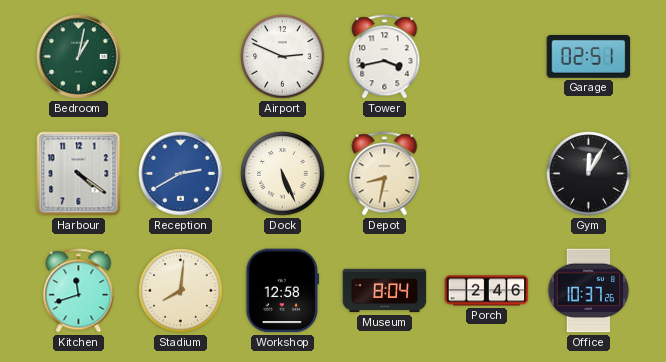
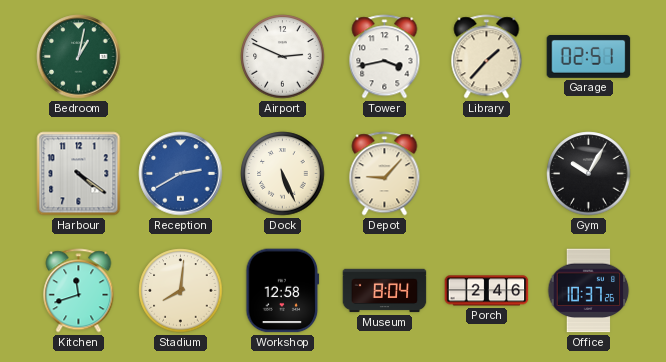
Library: none -> 1:37
Depot: 8:32 -> 9:07
Gym: 12:05 -> 10:05
